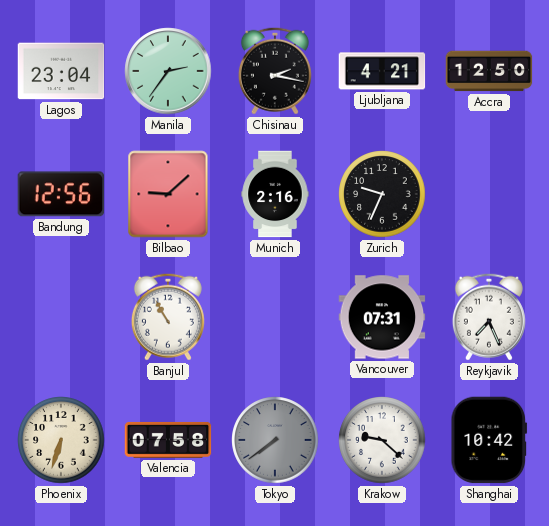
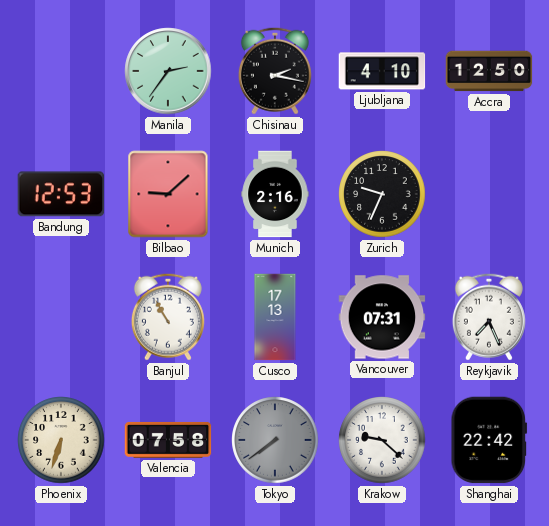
Lagos: 23:04 -> none
Ljubljana: 4:21 -> 4:10
Bandung: 12:56 -> 12:53
Cusco: none -> 17:13
Shanghai: 10:42 -> 22:42
